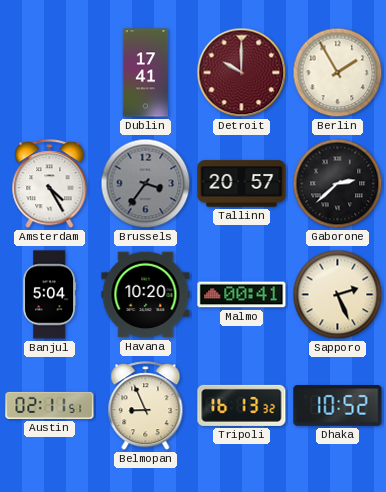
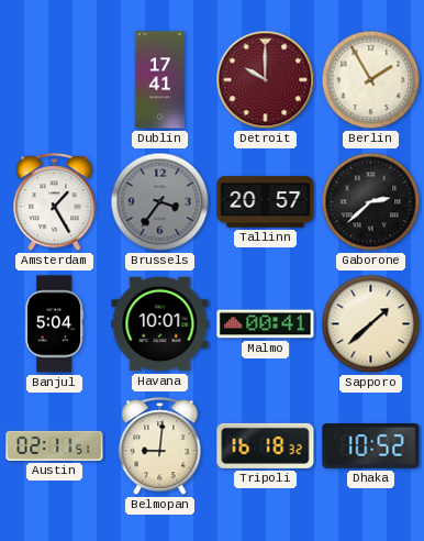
Amsterdam: 4:25 -> 1:25
Havana: 10:20 -> 10:01
Sapporo: 2:26 -> 1:38
Belmopan: 8:56 -> 9:01
Tripoli: 16:13 -> 16:18
